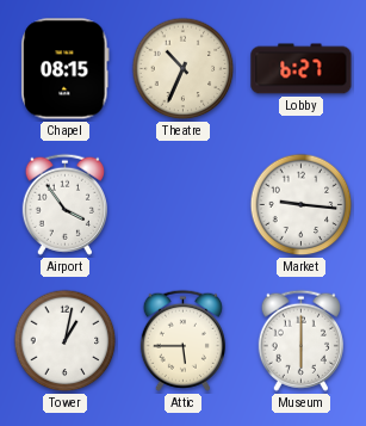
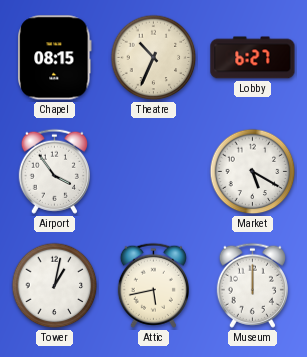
Market: 9:16 -> 5:20
Attic: 5:45 -> 5:43
Museum: 6:00 -> 12:00
